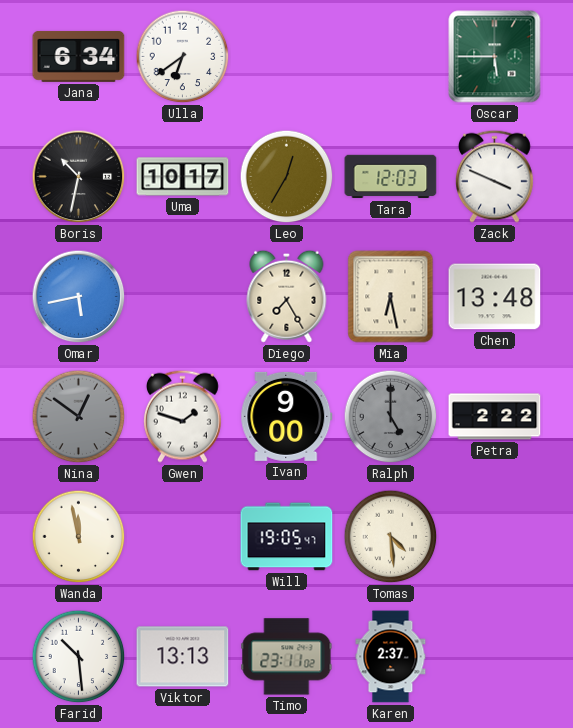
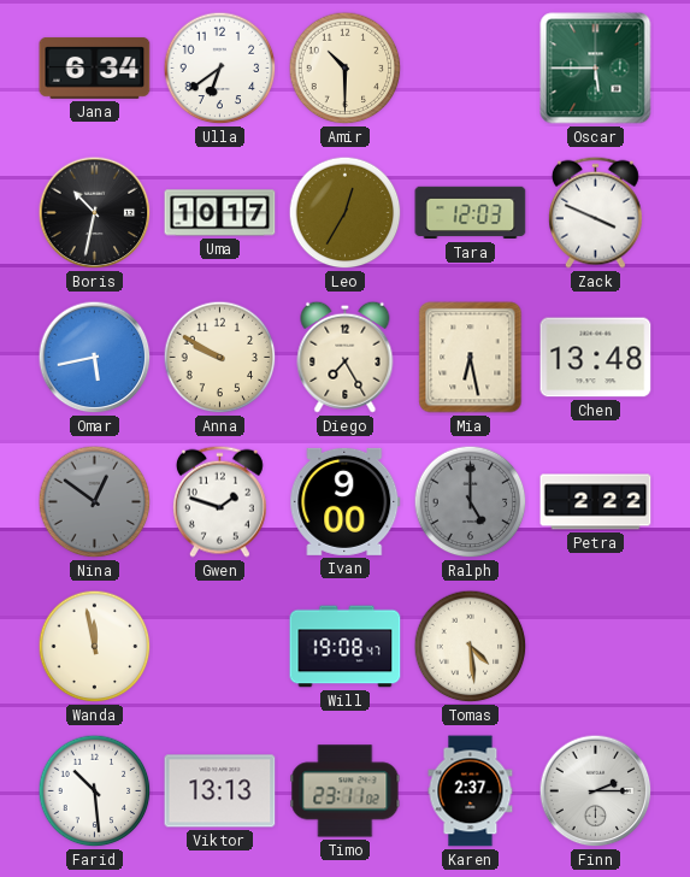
Amir: none -> 10:30
Anna: none -> 9:50
Will: 19:05 -> 19:08
Finn: none -> 2:15
